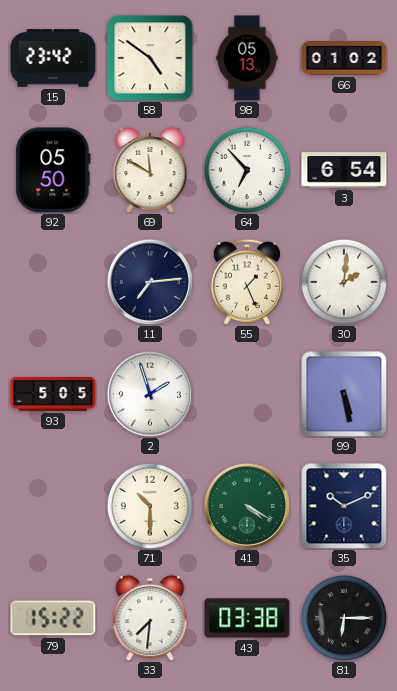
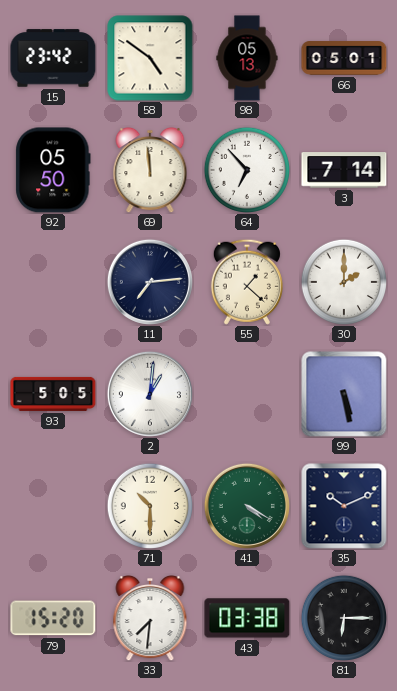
66: 01:02 -> 05:01
69: 11:50 -> 11:59
3: 6:54 -> 7:14
55: 1:26 -> 1:22
30: 2:01 -> 2:00
2: 1:57 -> 1:01
79: 15:22 -> 15:20
